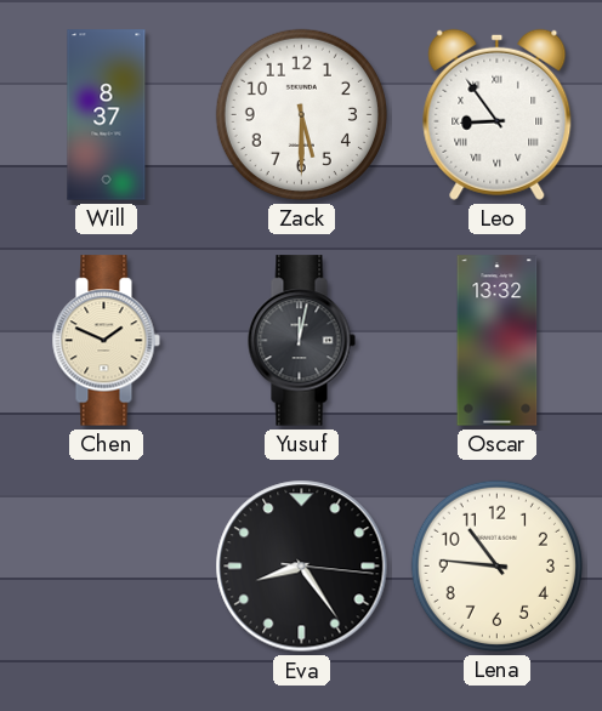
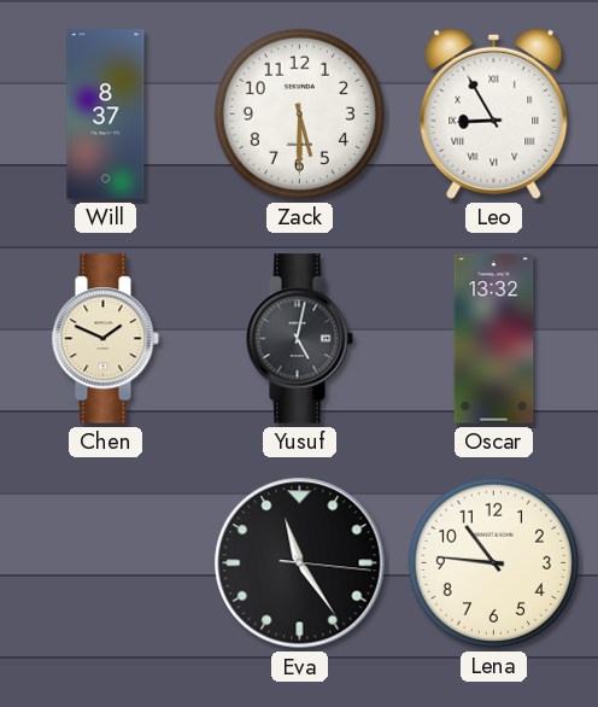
Leo: 8:54 -> 8:55
Yusuf: 12:02 -> 5:02
Eva: 8:24 -> 11:24
